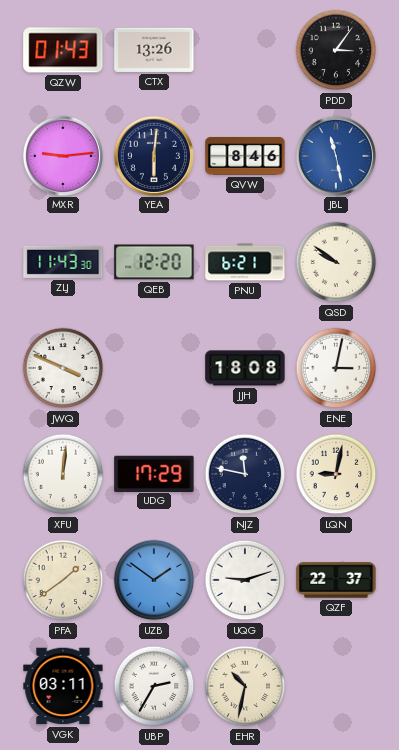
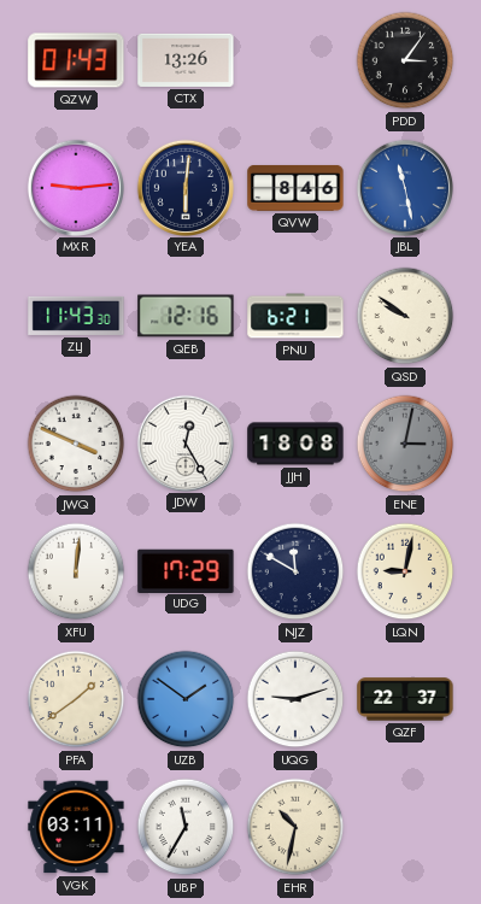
QEB: 12:20 -> 12:16
JDW: none -> 12:25
ENE dial: white -> grey
NJZ: 11:47 -> 11:50
UBP: 2:35 -> 11:35
